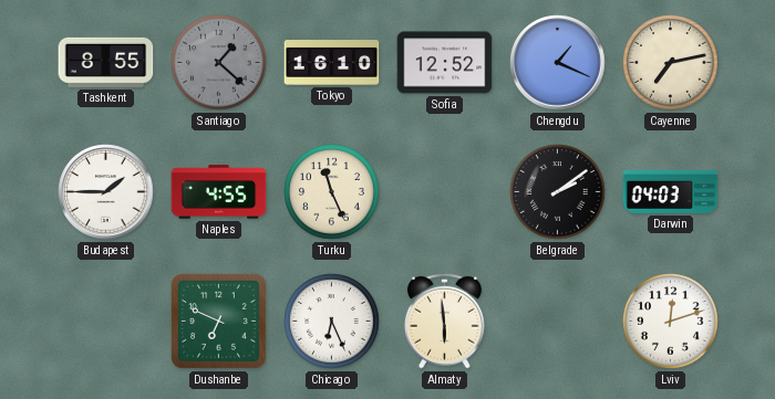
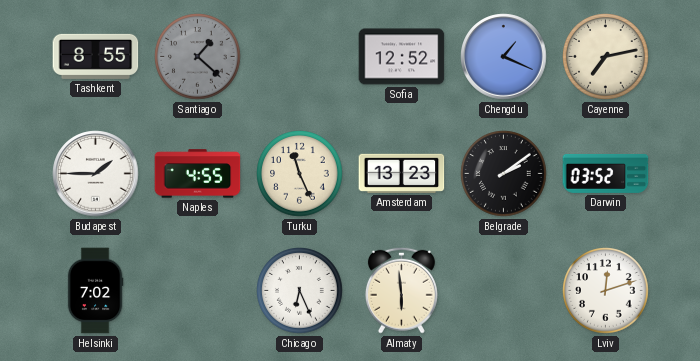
Tokyo: 16:10 -> none
Amsterdam: none -> 13:23
Darwin: 04:03 -> 03:52
Helsinki: none -> 7:02
Dushanbe: 6:49 -> none
